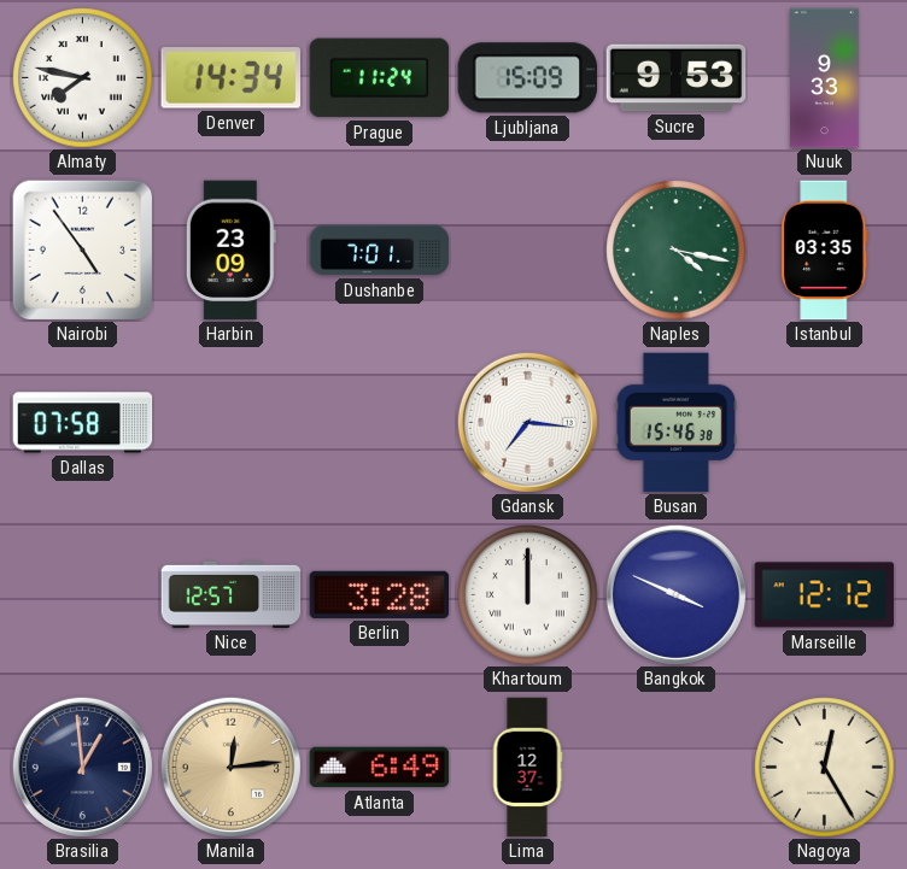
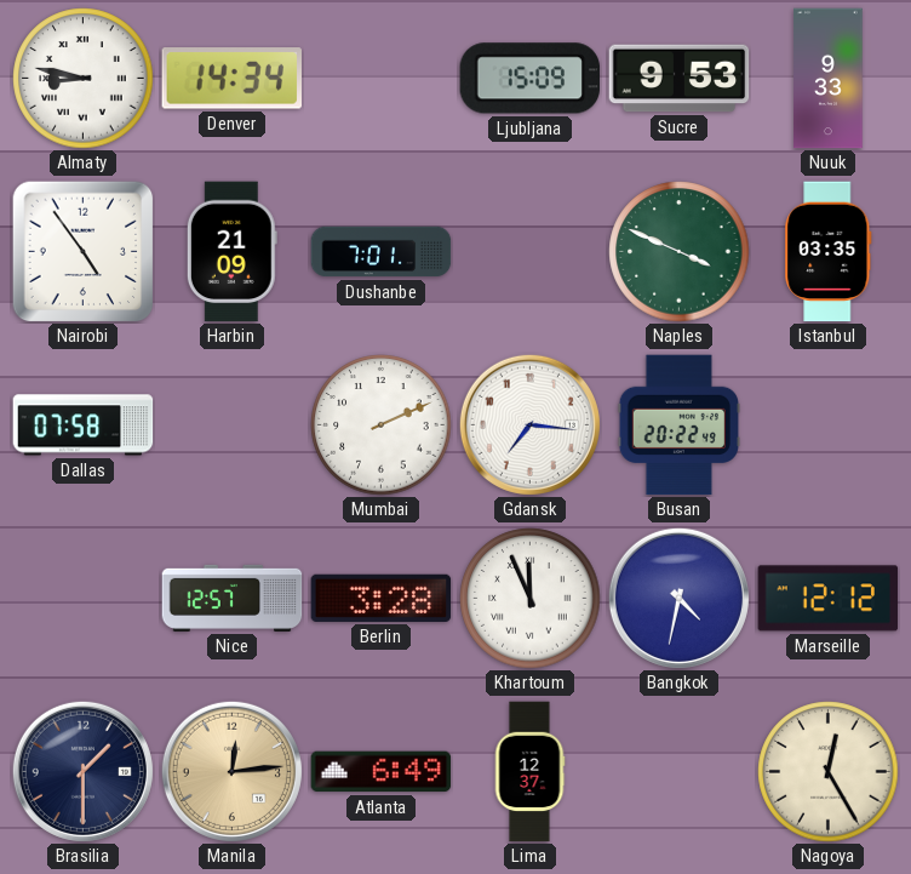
Almaty: 7:47 -> 8:47
Prague: 11:24 -> none
Harbin: 23:09 -> 21:09
Naples: 4:17 -> 3:49
Mumbai: none -> 2:11
Busan: 15:46 -> 20:22
Khartoum: 12:00 -> 11:56
Bangkok: 3:49 -> 4:32
Brasilia: 12:59 -> 1:30
